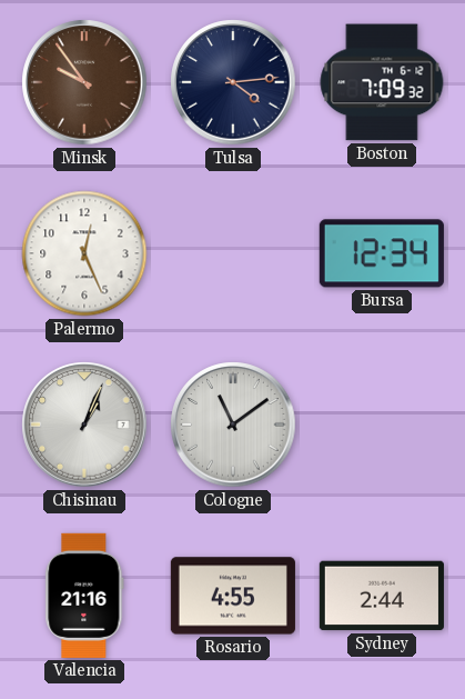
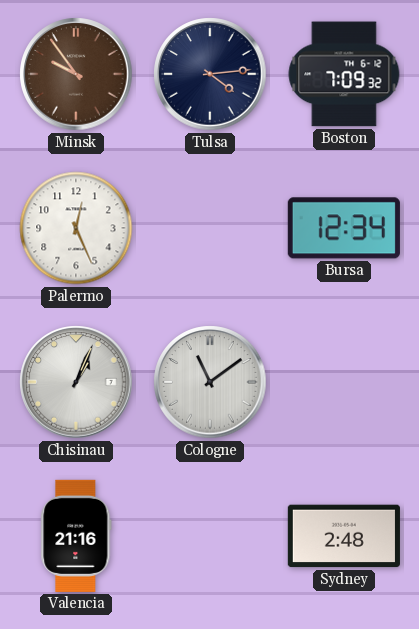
Rosario: 4:55 -> none
Sydney: 2:44 -> 2:48
